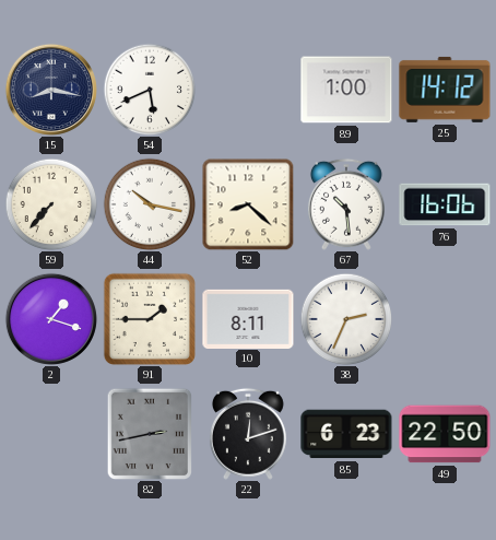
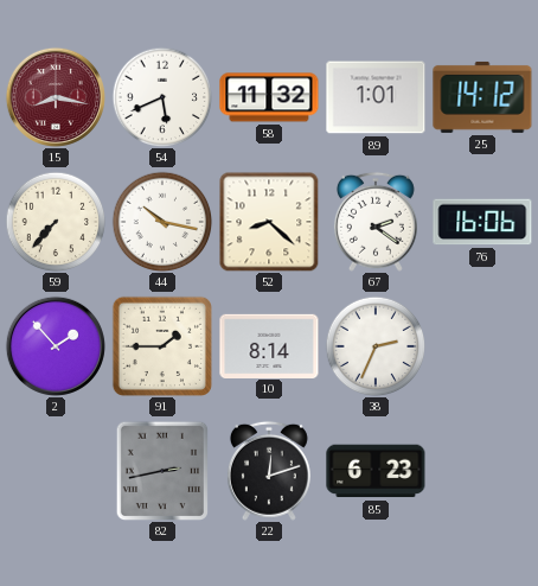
15 dial: navy -> burgundy
58: none -> 11:32
89: 1:00 -> 1:01
67: 10:29 -> 2:21
2: 1:18 -> 1:53
10: 8:11 -> 8:14
49: 22:50 -> none
